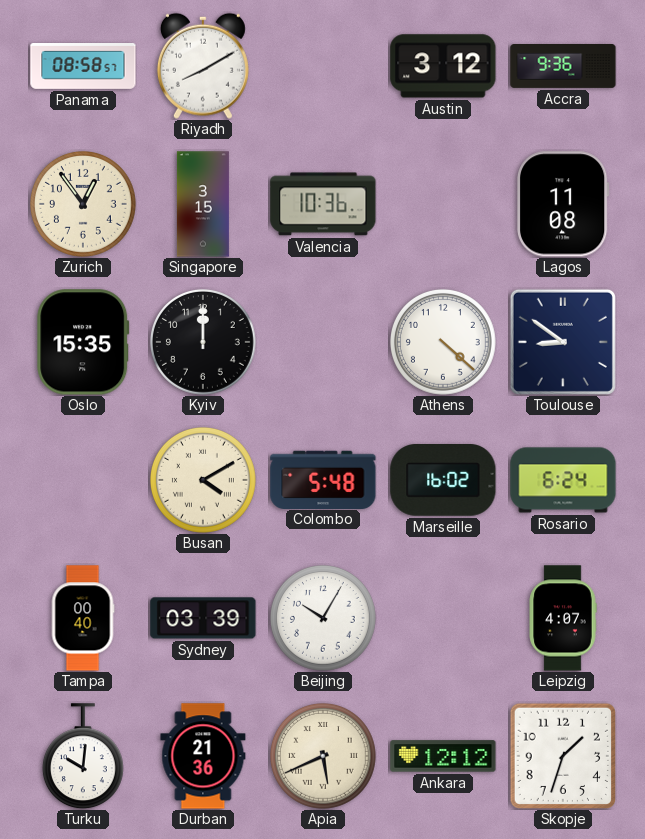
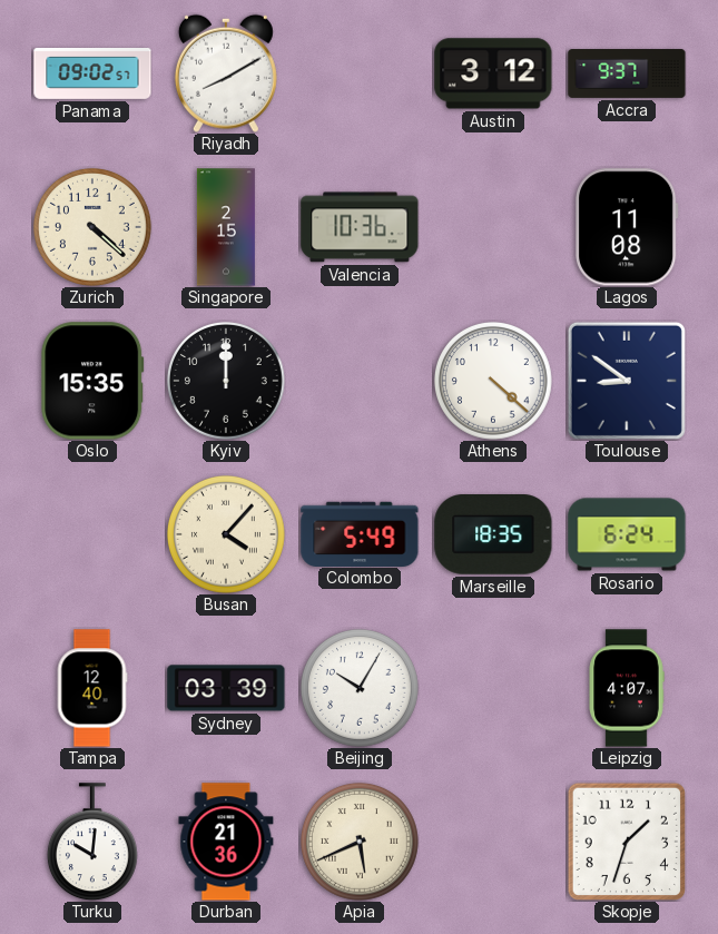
Panama: 08:58 -> 09:02
Accra: 9:36 -> 9:37
Zurich: 12:54 -> 4:22
Singapore: 3:15 -> 2:15
Busan: 4:10 -> 4:07
Colombo: 5:48 -> 5:49
Marseille: 16:02 -> 18:35
Tampa: 00:40 -> 12:40
Ankara: 12:12 -> none
